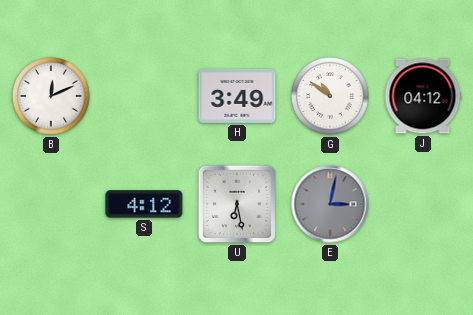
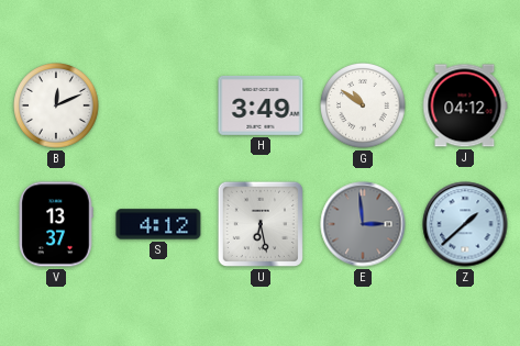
V: none -> 13:37
E: 3:02 -> 2:59
Z: none -> 1:38
